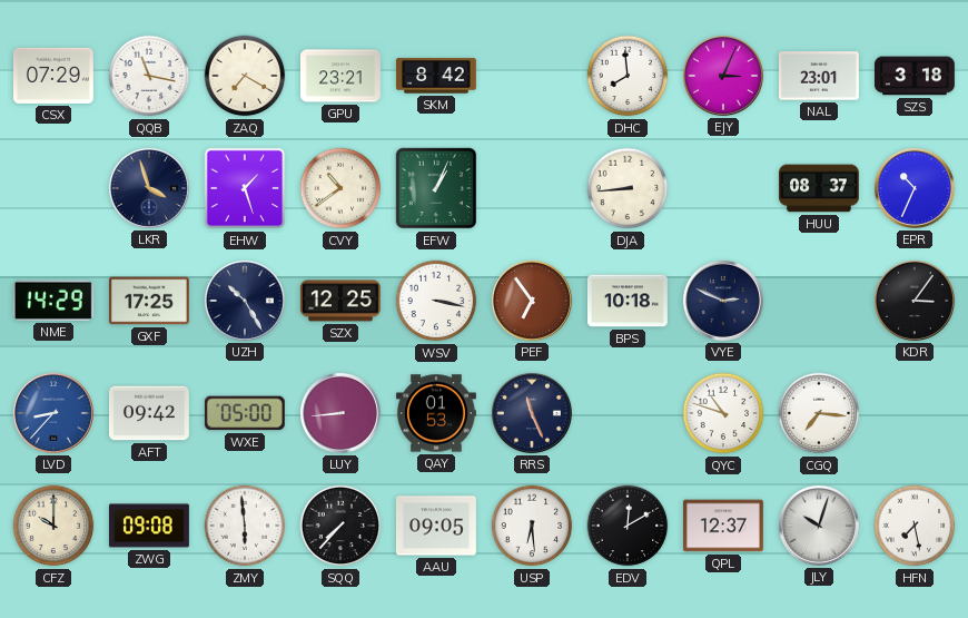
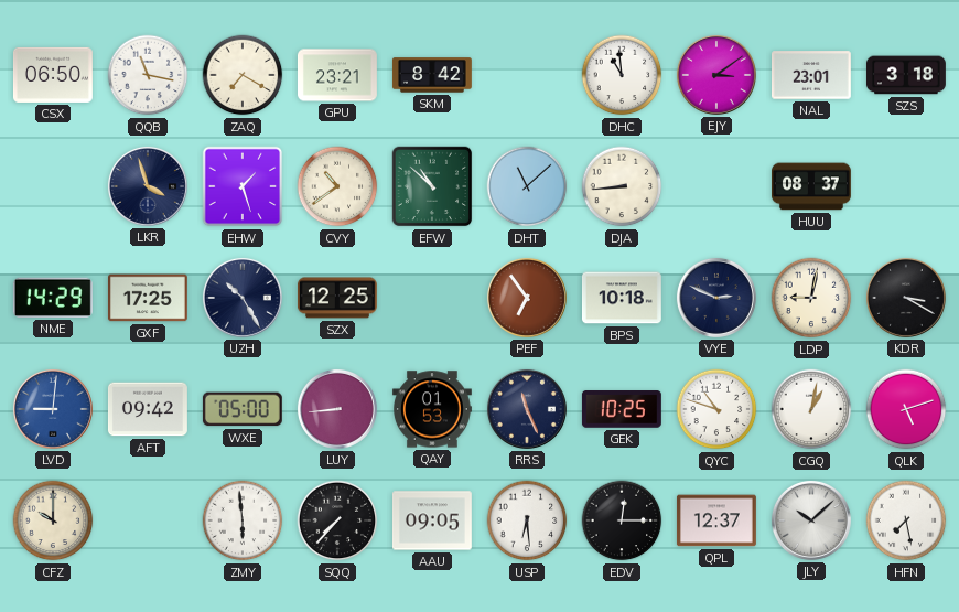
CSX: 07:29 -> 06:50
DHC: 7:59 -> 10:59
EJY: 3:04 -> 3:09
EFW: 1:04 -> 10:52
DHT: none -> 11:08
EPR: 10:34 -> none
WSV: 3:17 -> none
LDP: none -> 9:02
KDR: 3:06 -> 3:20
LVD: 8:37 -> 9:01
GEK: none -> 10:25
CGQ: 7:16 -> 1:02
QLK: none -> 5:12
ZWG: 09:08 -> none
EDV: 12:10 -> 12:15
JLY: 10:03 -> 10:08
